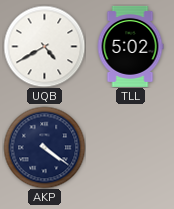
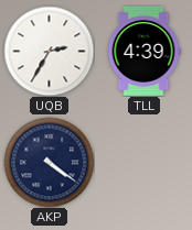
UQB: 4:40 -> 2:35
TLL: 5:02 -> 4:39
